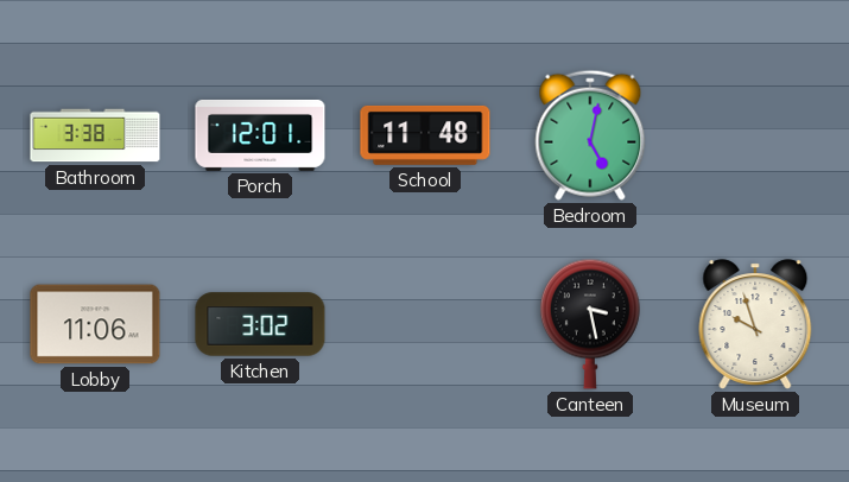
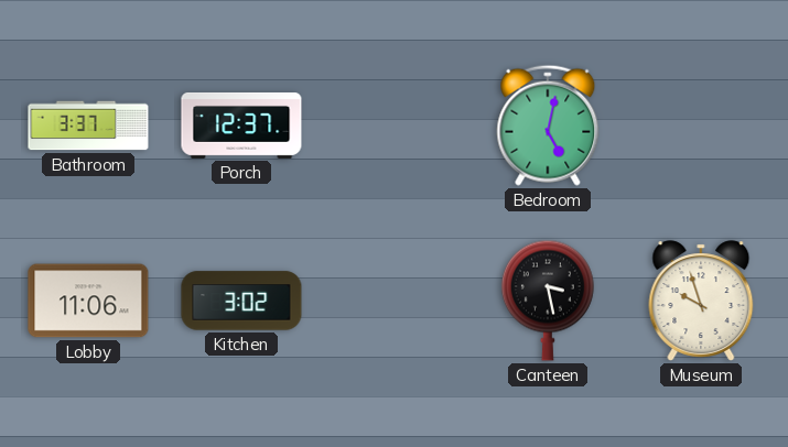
Bathroom: 3:38 -> 3:37
Porch: 12:01 -> 12:37
School: 11:48 -> none
